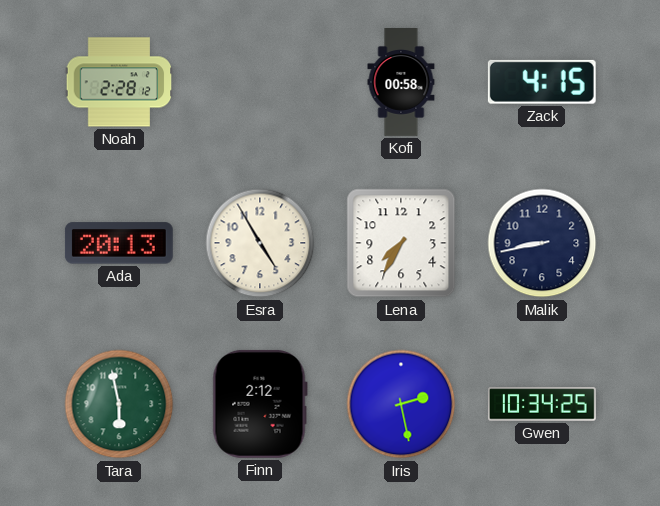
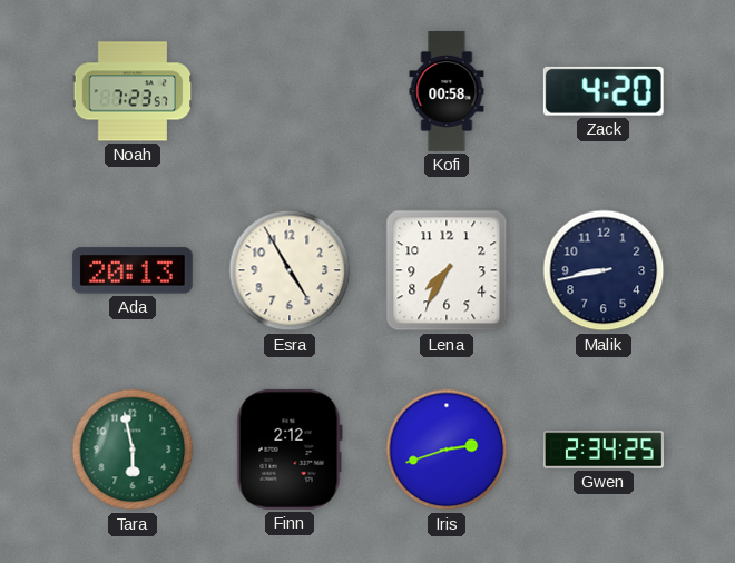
Noah: 2:28 -> 7:23
Zack: 4:15 -> 4:20
Iris: 2:28 -> 2:42
Gwen: 10:34 -> 2:34
